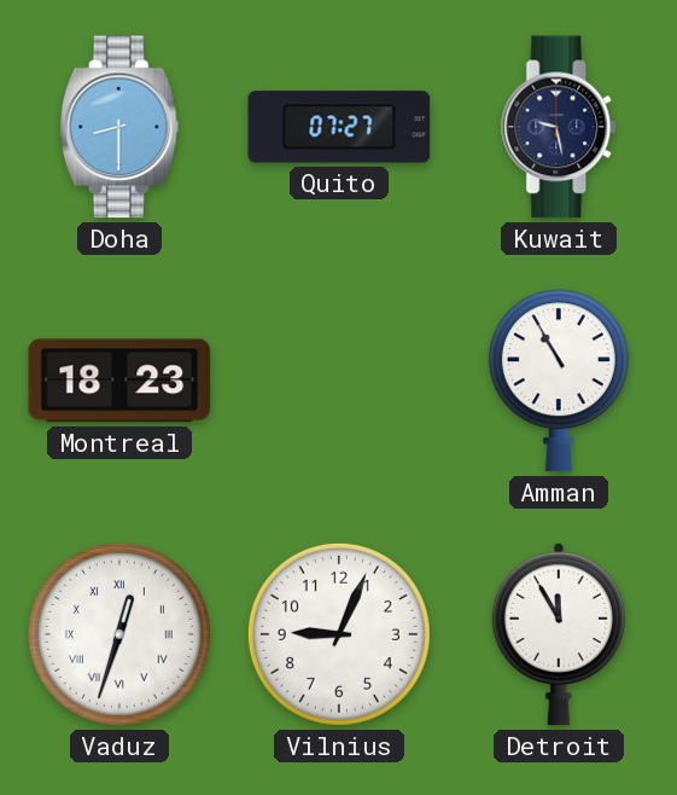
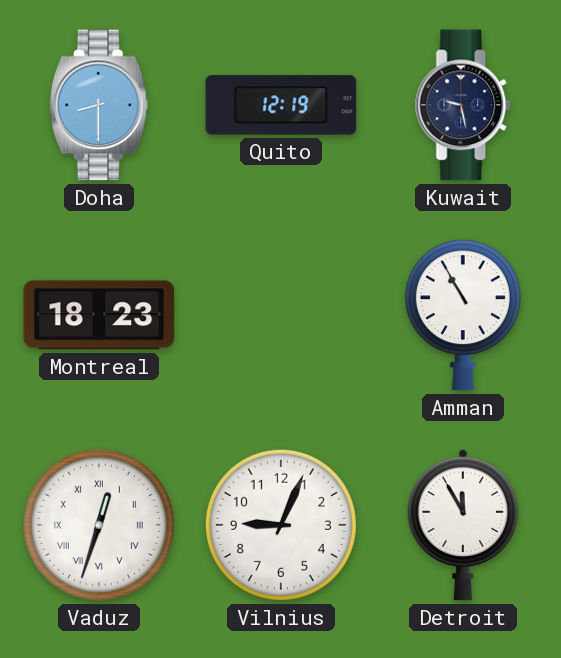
Quito: 07:27 -> 12:19
